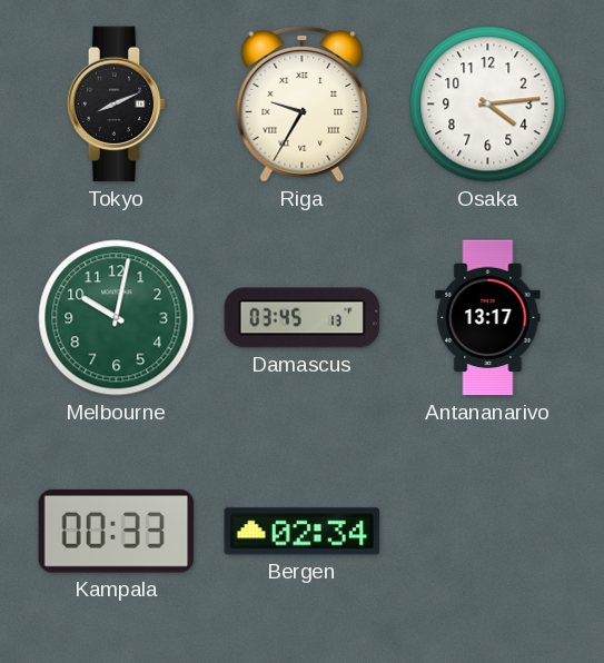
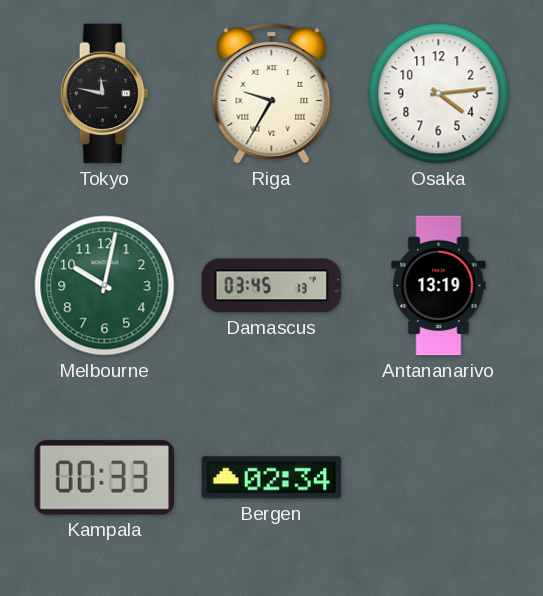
Tokyo: 8:11 -> 11:47
Antananarivo: 13:17 -> 13:19
